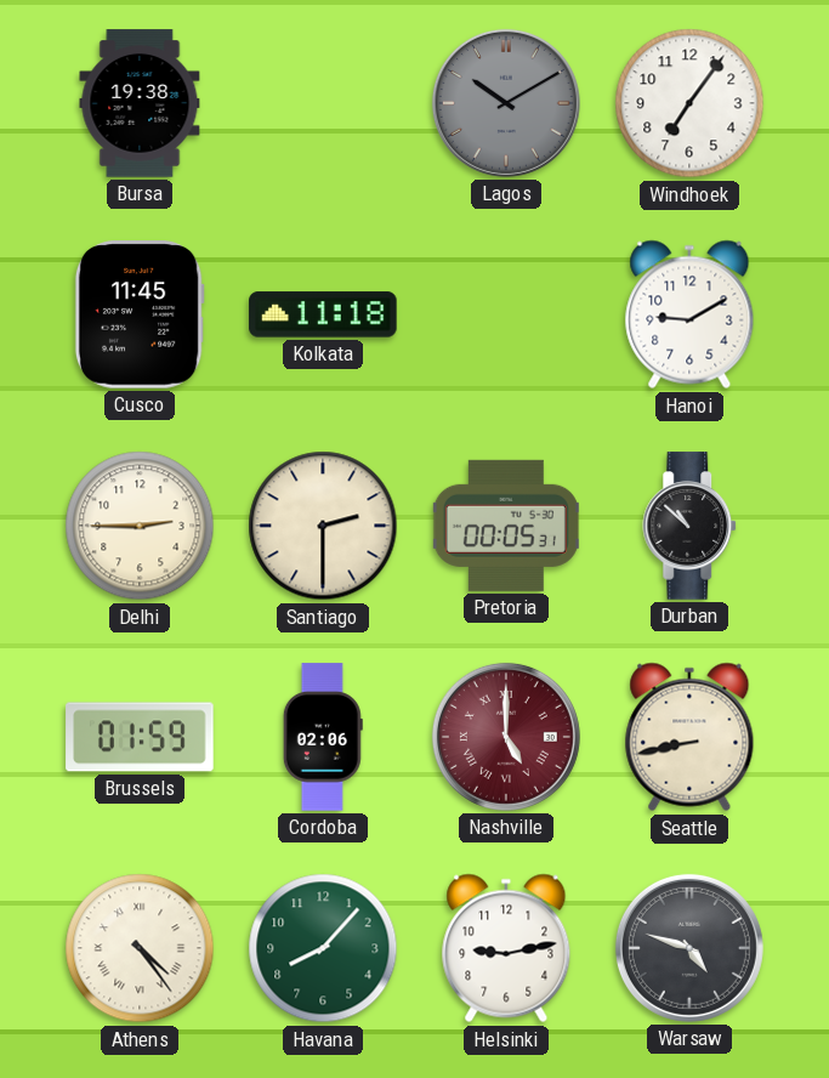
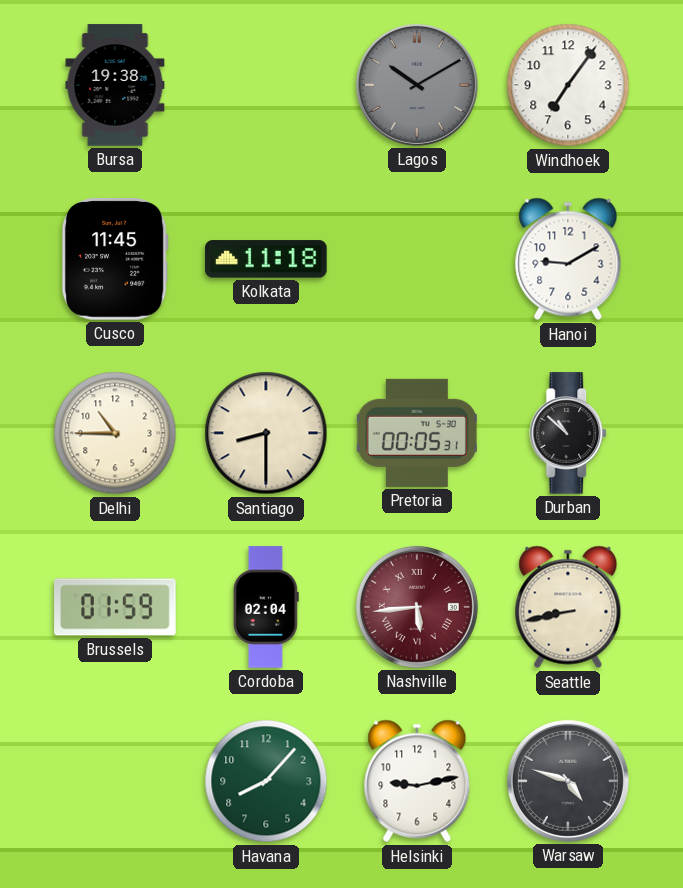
Delhi: 2:45 -> 10:45
Santiago: 2:30 -> 8:30
Cordoba: 02:06 -> 02:04
Nashville: 5:00 -> 5:44
Athens: 4:24 -> none
